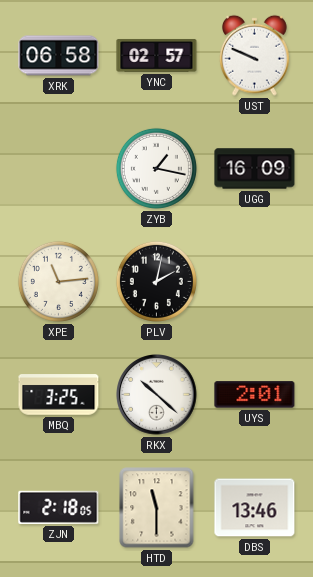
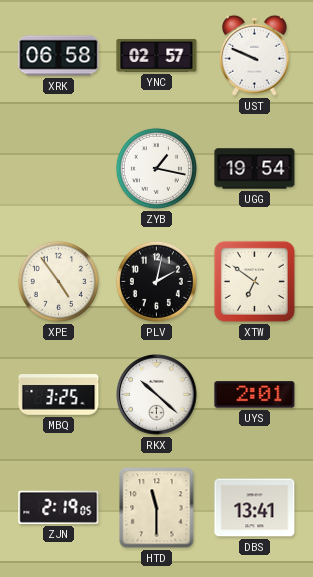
UGG: 16:09 -> 19:54
XPE: 11:14 -> 4:54
XTW: none -> 6:51
ZJN: 2:18 -> 2:19
DBS: 13:46 -> 13:41
